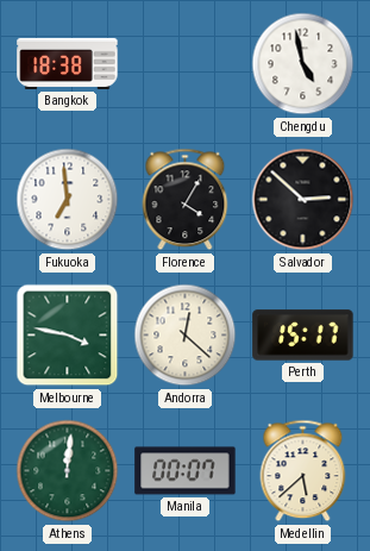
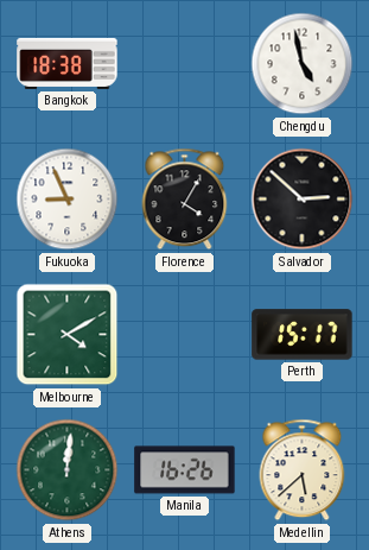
Fukuoka: 6:59 -> 8:56
Melbourne: 3:47 -> 4:10
Andorra: 12:22 -> none
Manila: 00:07 -> 16:26
